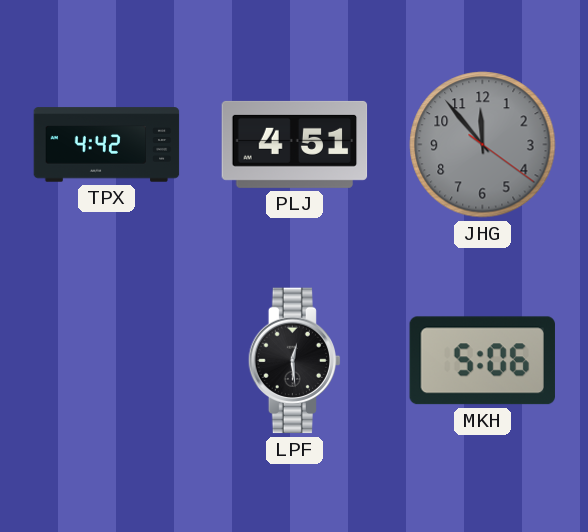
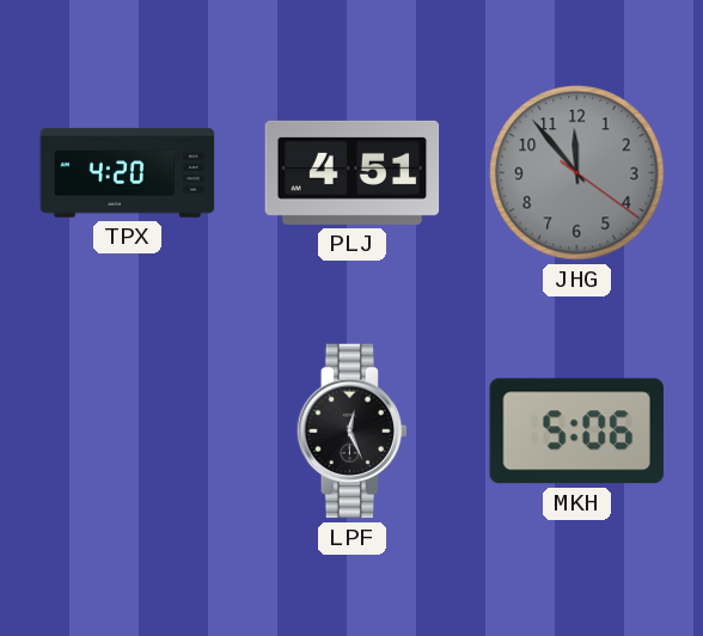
TPX: 4:42 -> 4:20
LPF: 12:29 -> 12:26
